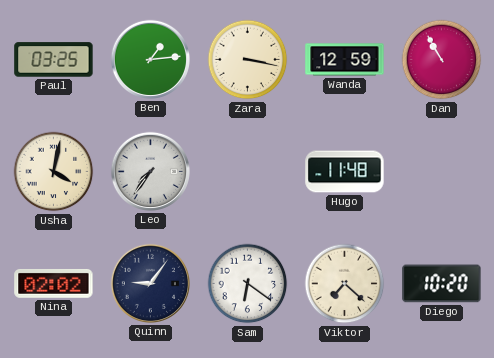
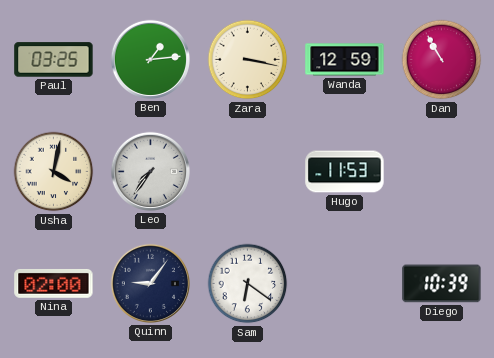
Hugo: 11:48 -> 11:53
Nina: 02:02 -> 02:00
Viktor: 7:22 -> none
Diego: 10:20 -> 10:39
